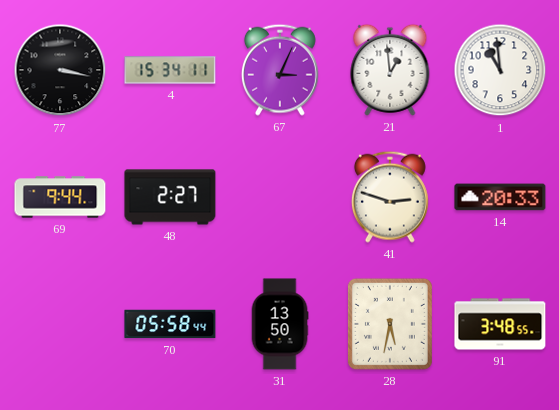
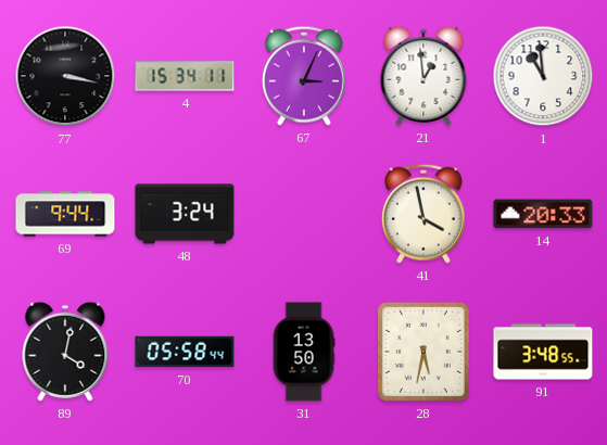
48: 2:27 -> 3:24
41: 2:48 -> 3:58
89: none -> 4:02
